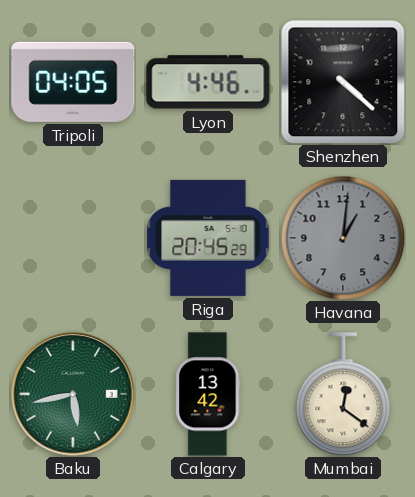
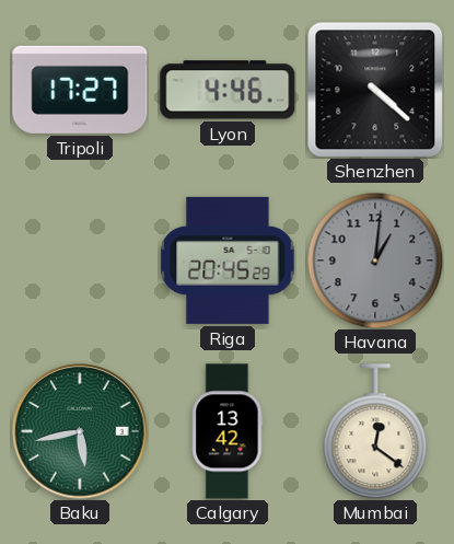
Tripoli: 04:05 -> 17:27
